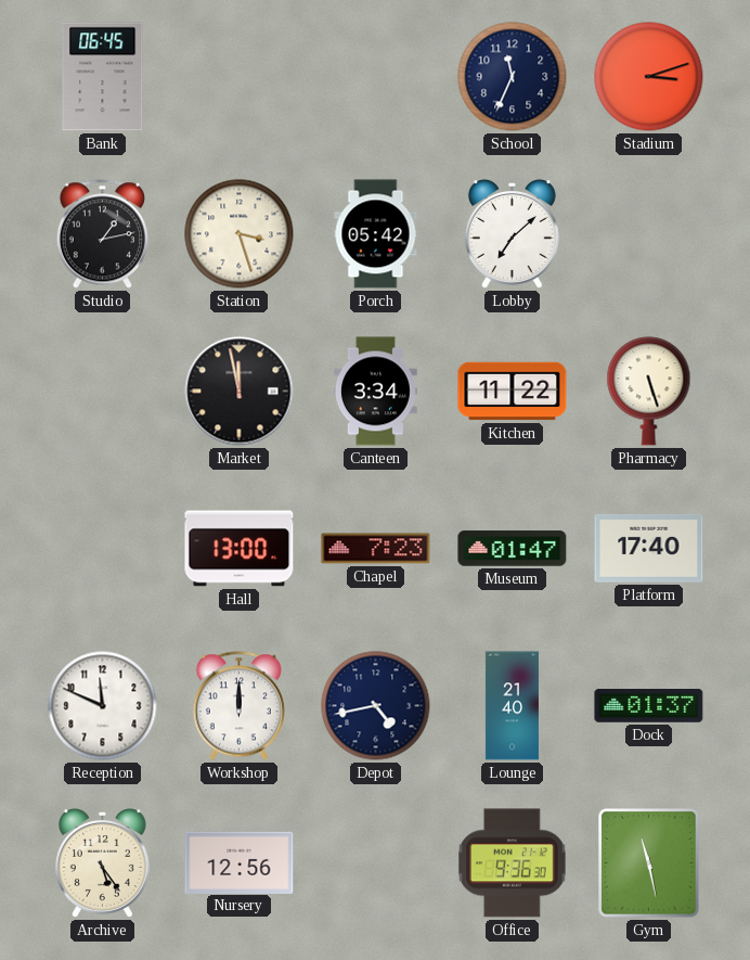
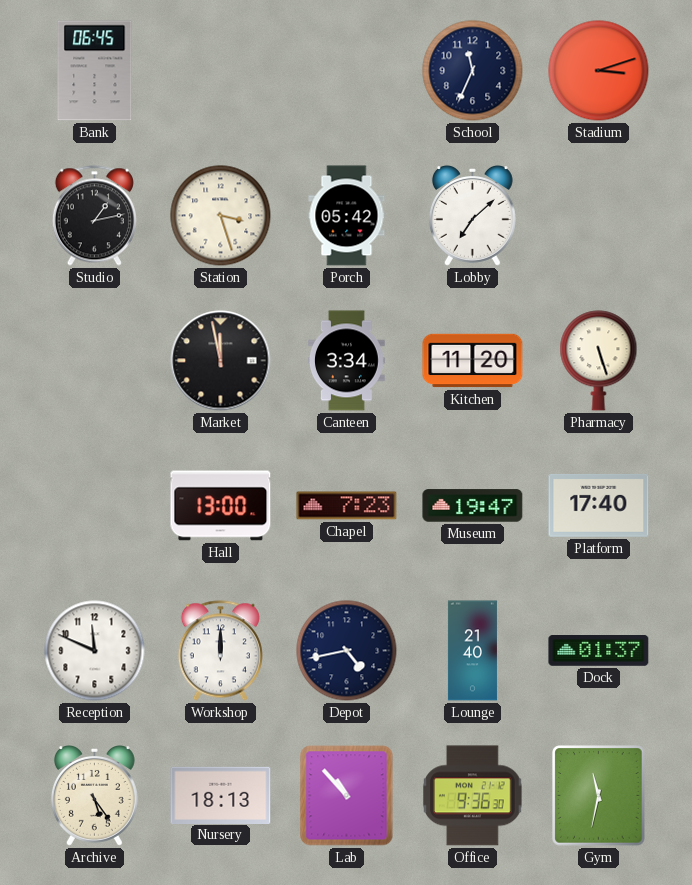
Kitchen: 11:22 -> 11:20
Museum: 01:47 -> 19:47
Nursery: 12:56 -> 18:13
Lab: none -> 10:53
Gym: 11:28 -> 11:32
